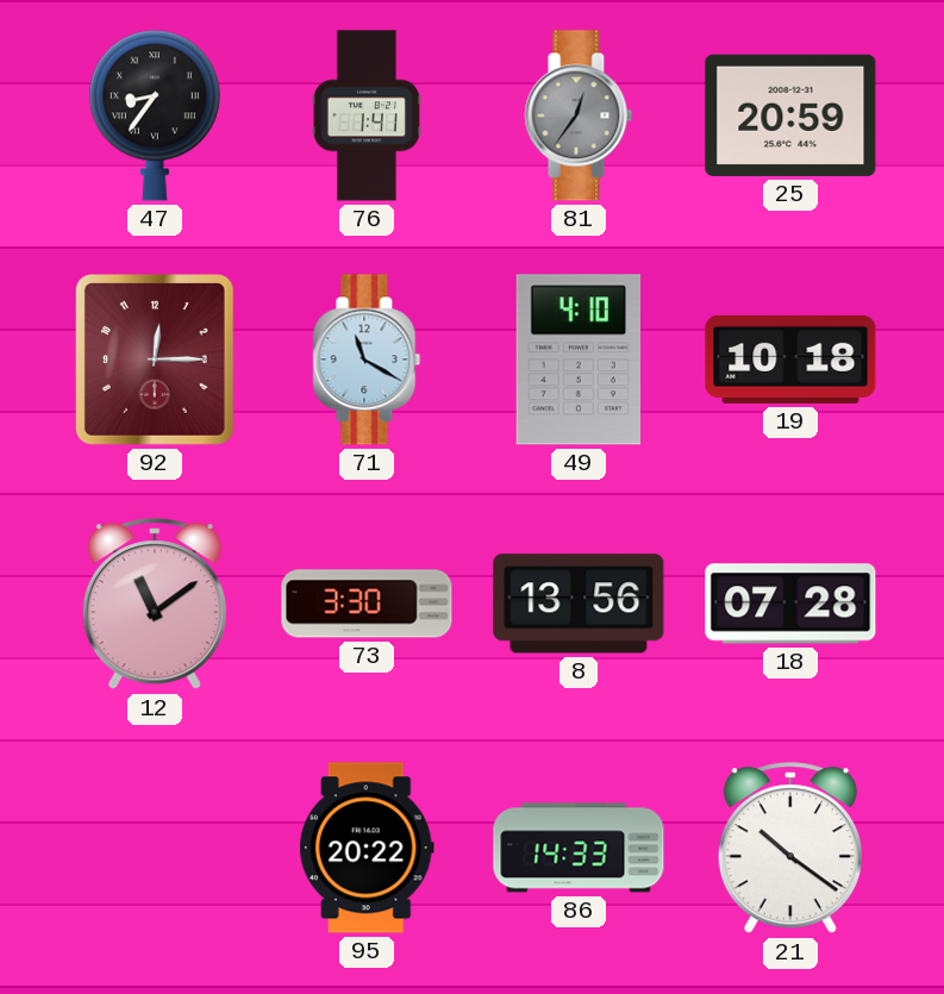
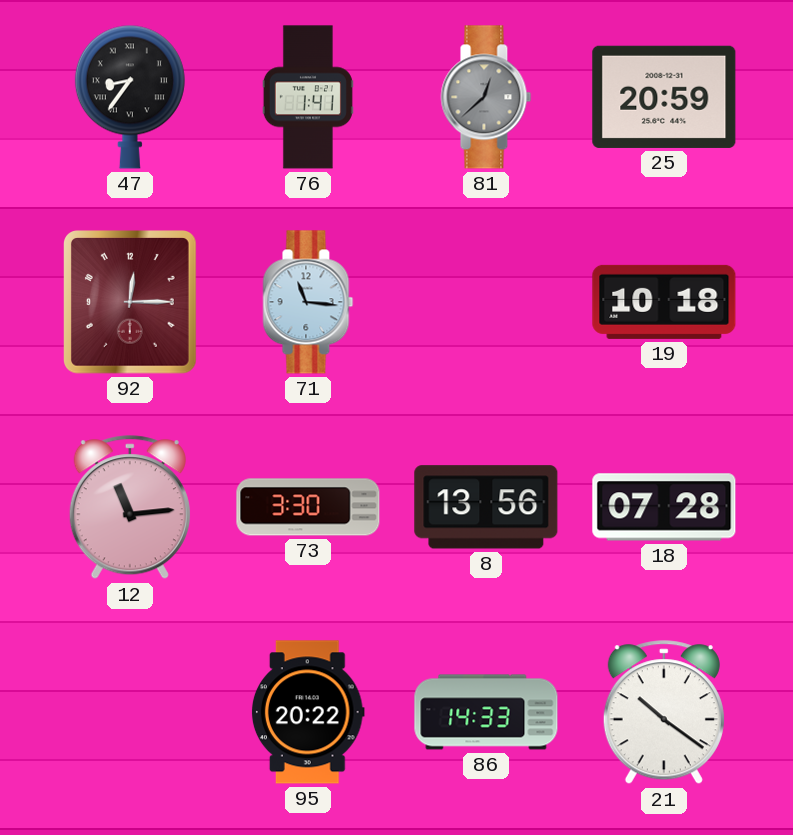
81: 12:36 -> 12:38
71: 11:20 -> 11:16
49: 4:10 -> none
12: 11:09 -> 11:14
